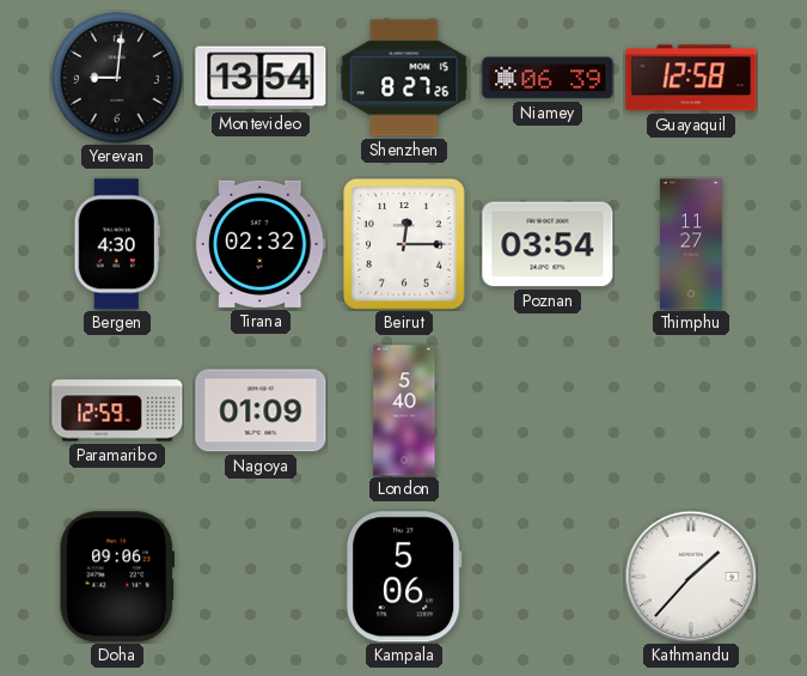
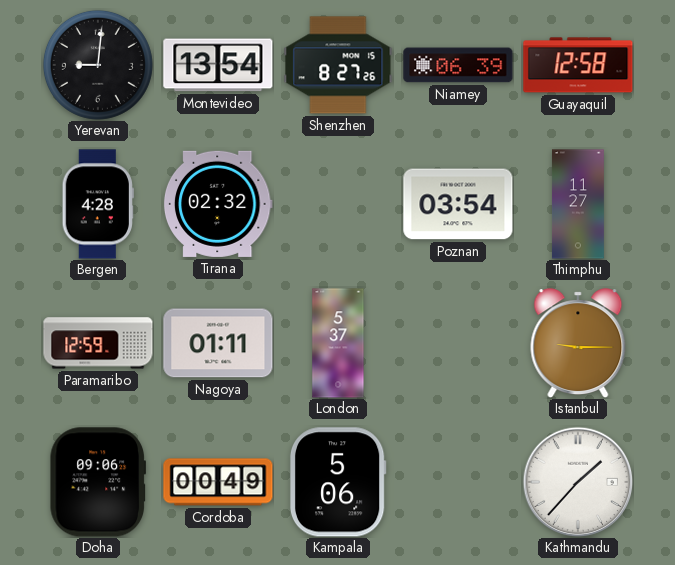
Bergen: 4:30 -> 4:28
Beirut: 12:15 -> none
Nagoya: 01:09 -> 01:11
London: 5:40 -> 5:37
Istanbul: none -> 9:15
Cordoba: none -> 00:49
